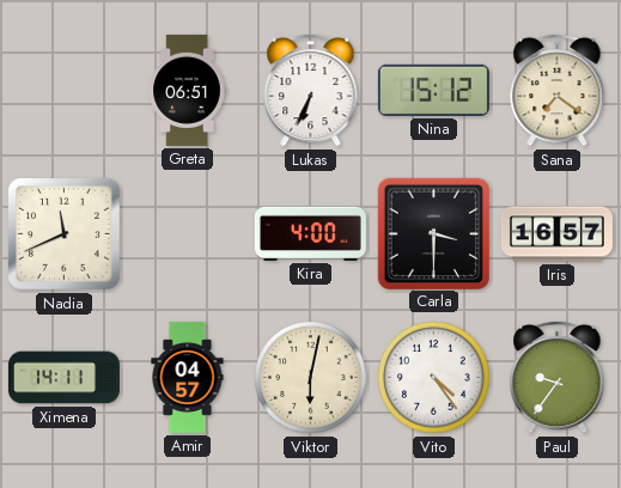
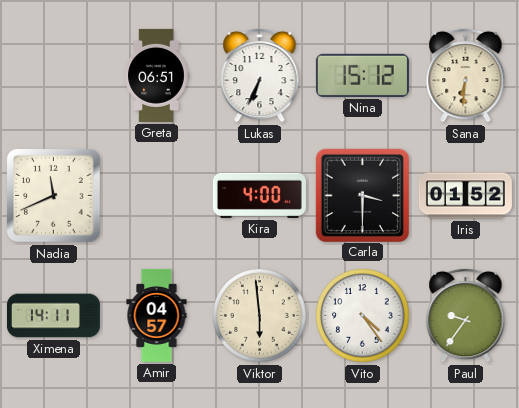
Sana: 7:21 -> 6:31
Iris: 16:57 -> 01:52
Viktor: 6:02 -> 5:59
